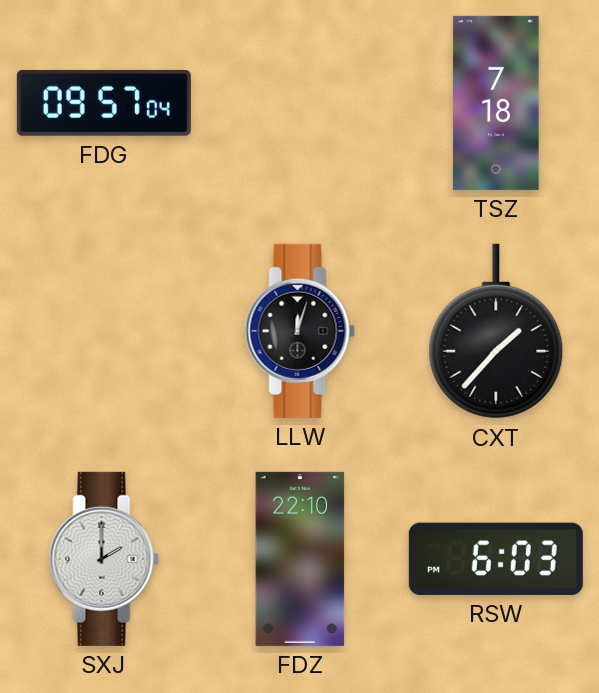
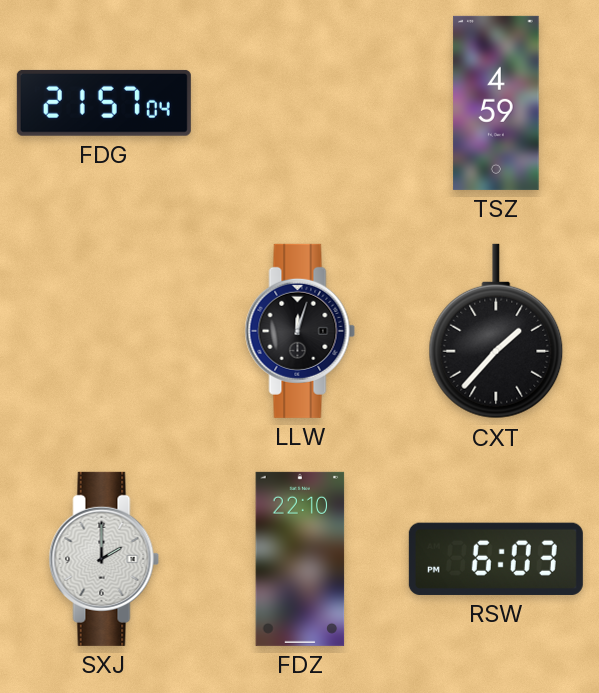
FDG: 09:57 -> 21:57
TSZ: 7:18 -> 4:59
